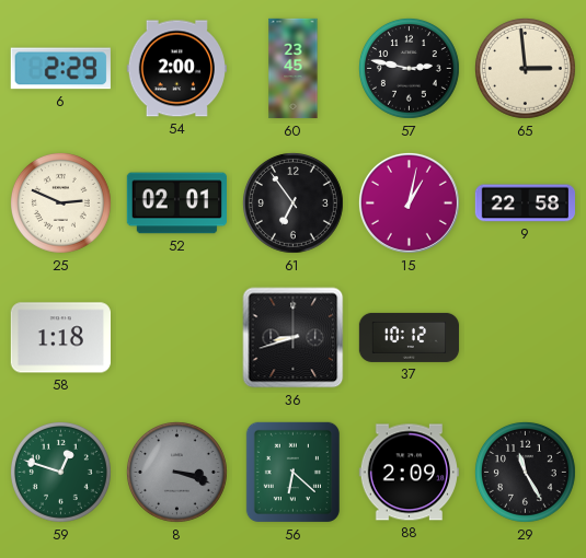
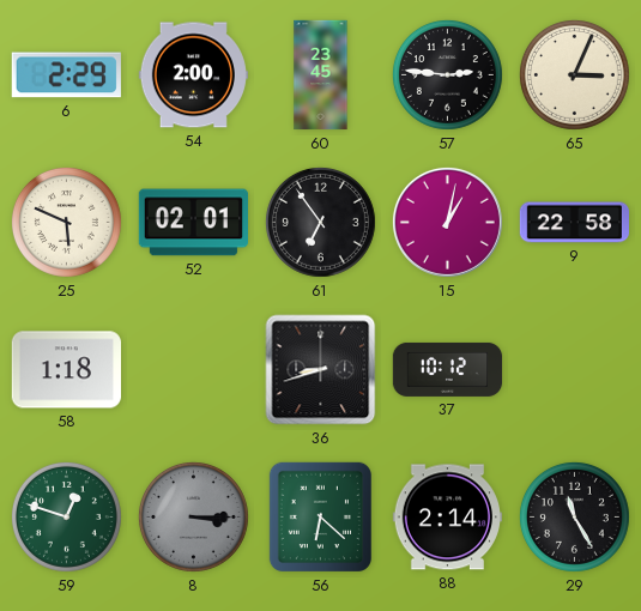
57: 2:47 -> 2:46
65: 2:59 -> 3:04
25: 2:49 -> 5:49
8: 3:18 -> 3:15
88: 2:09 -> 2:14
